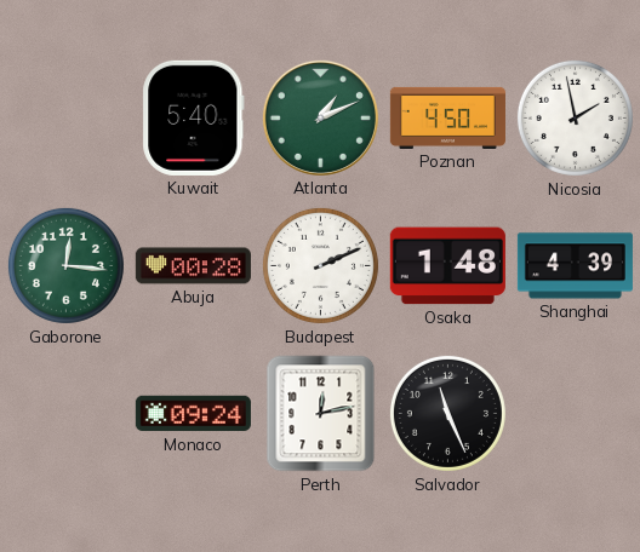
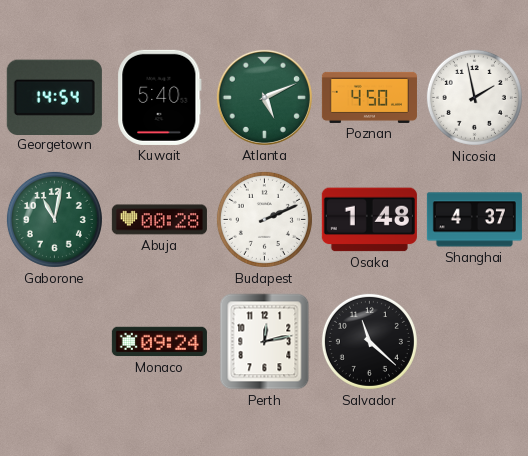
Georgetown: none -> 14:54
Atlanta: 1:11 -> 5:11
Gaborone: 12:16 -> 11:02
Shanghai: 4:39 -> 4:37
Salvador: 11:26 -> 11:22
